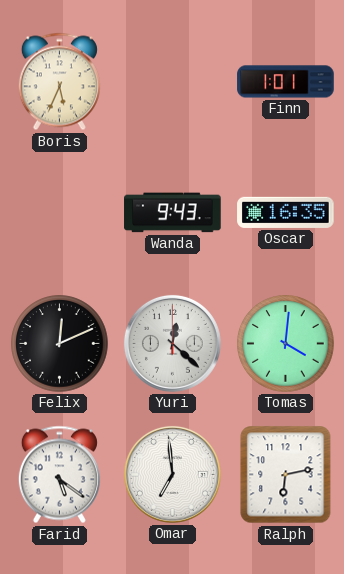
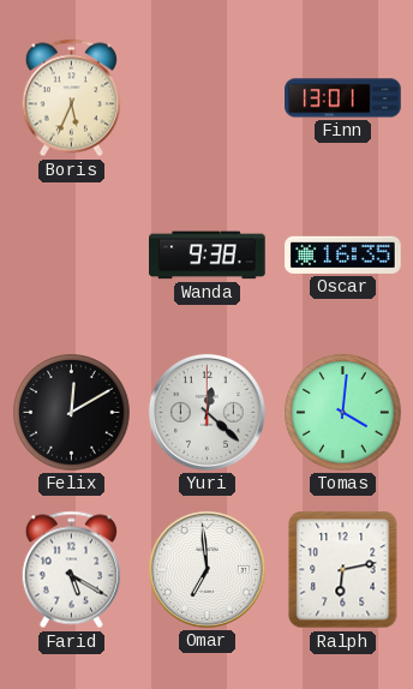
Finn: 1:01 -> 13:01
Wanda: 9:43 -> 9:38
Felix: 12:11 -> 12:10
Farid: 5:21 -> 5:20
